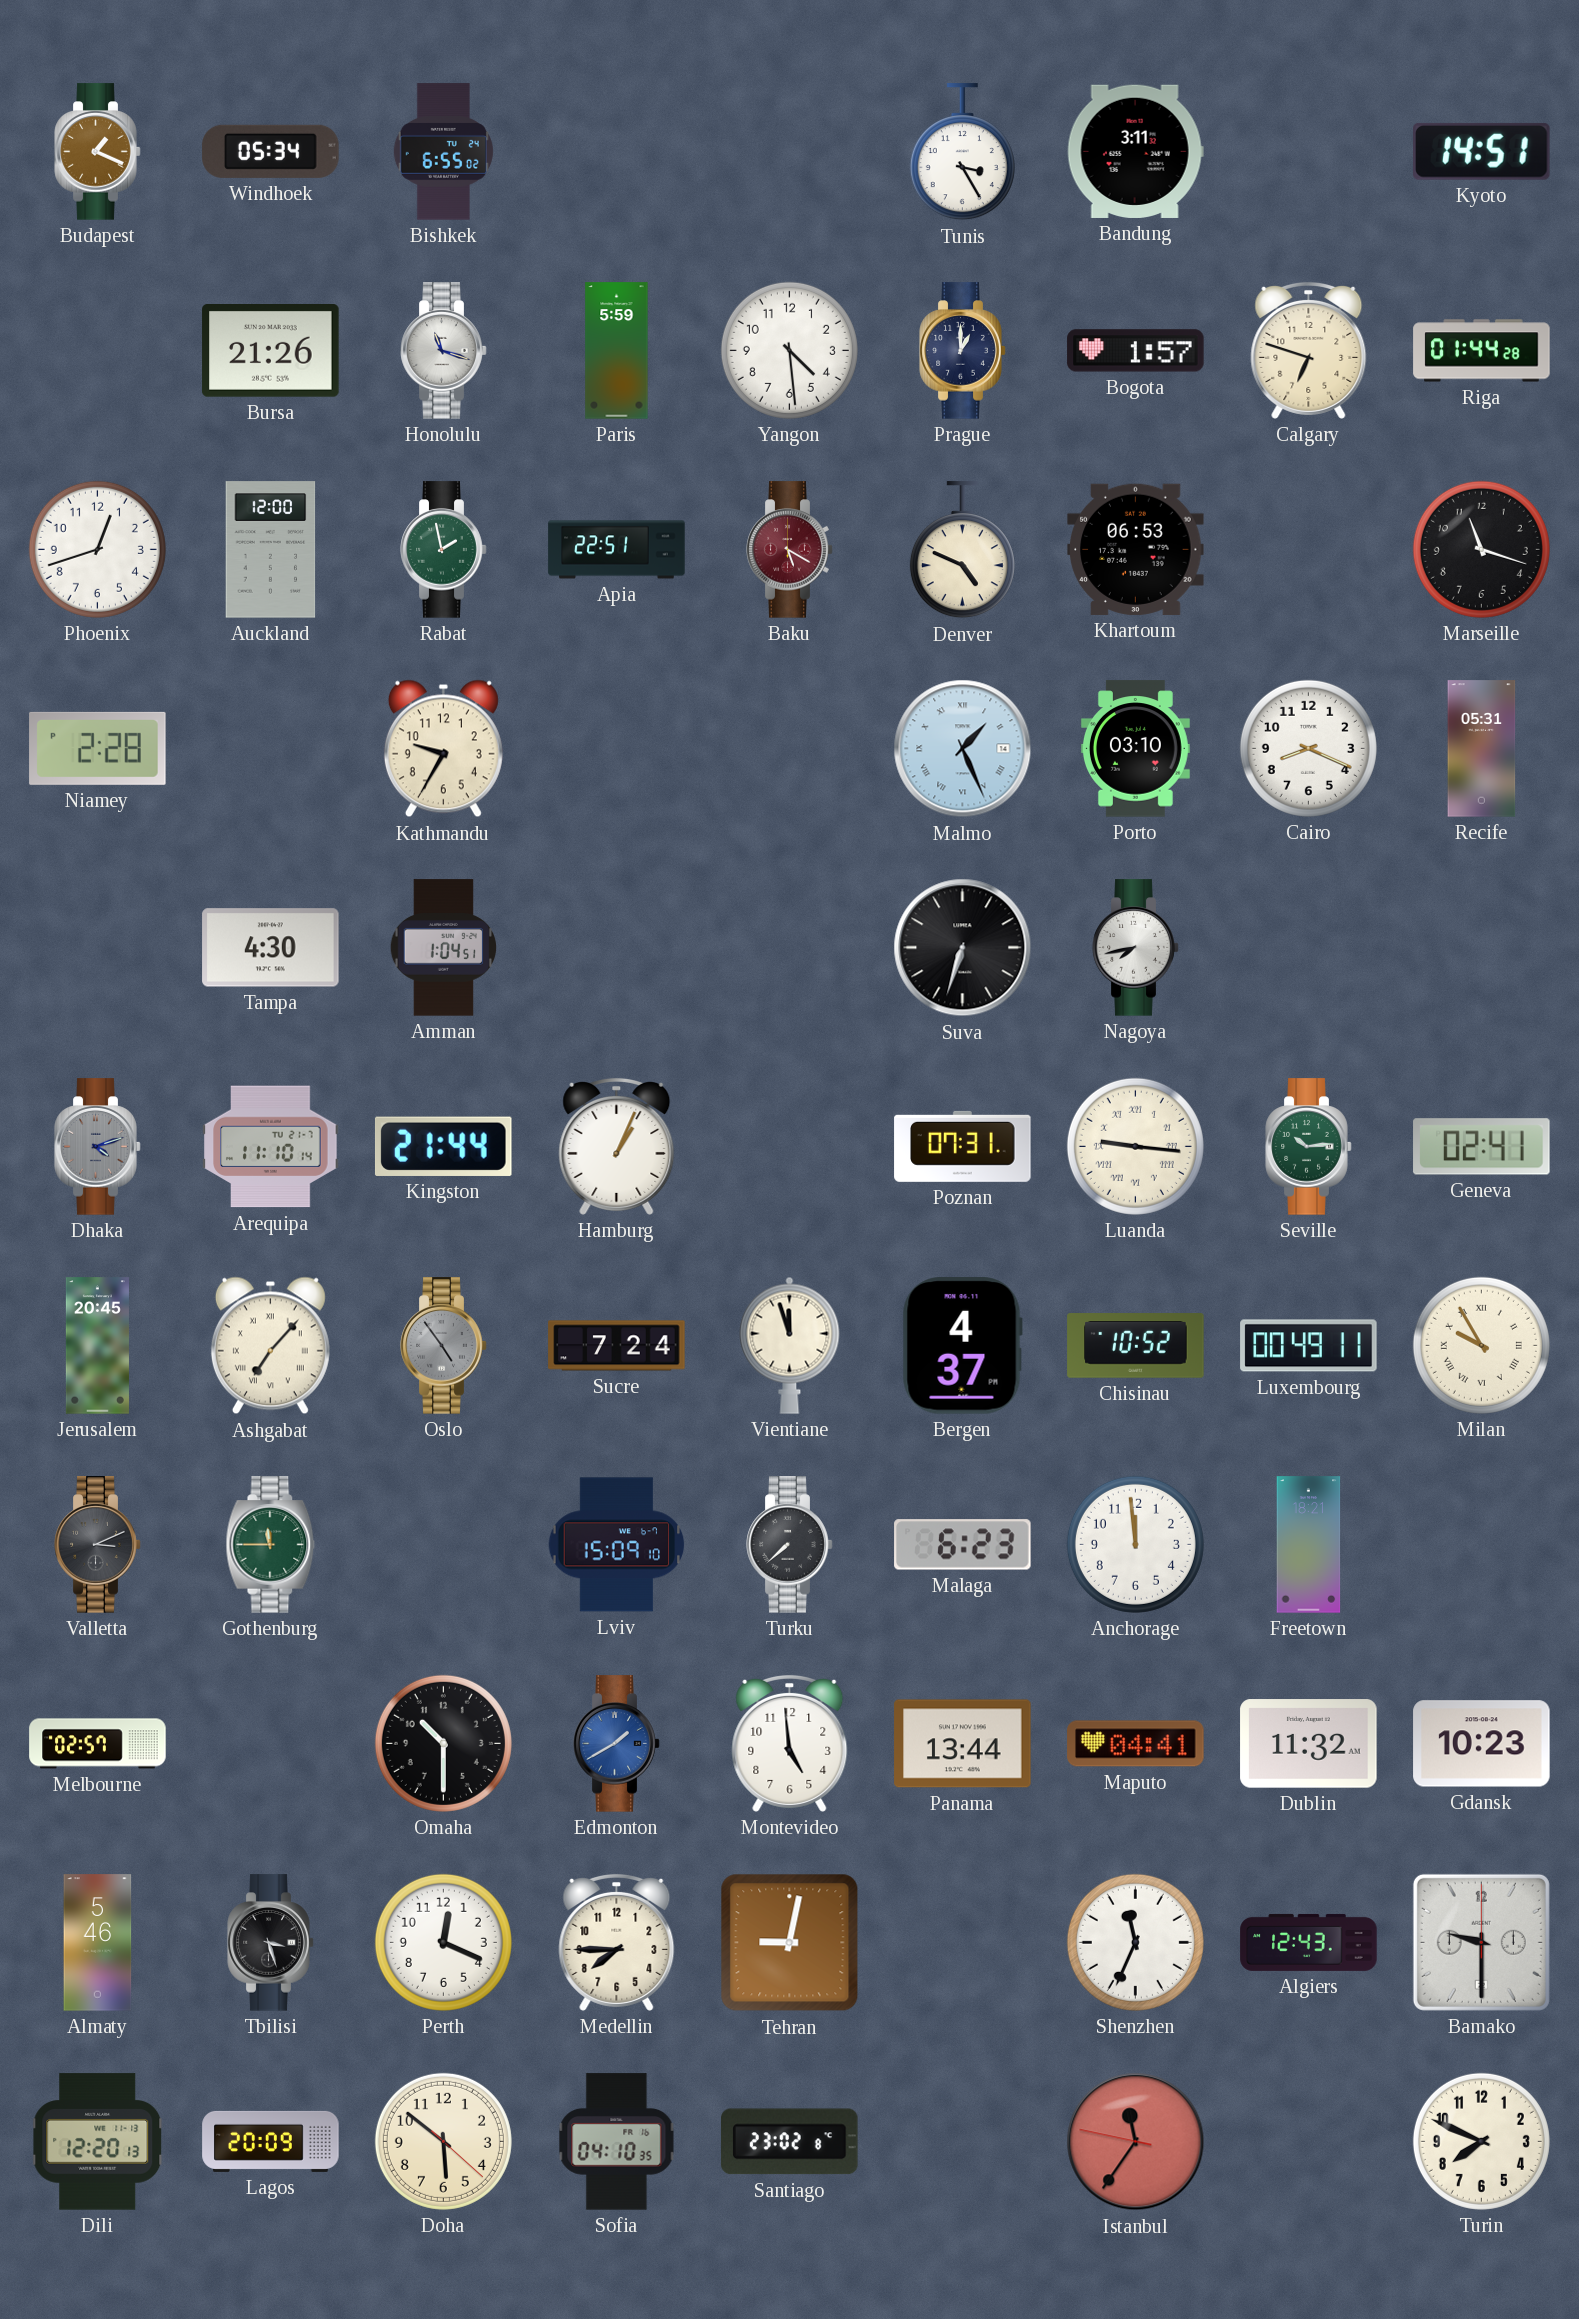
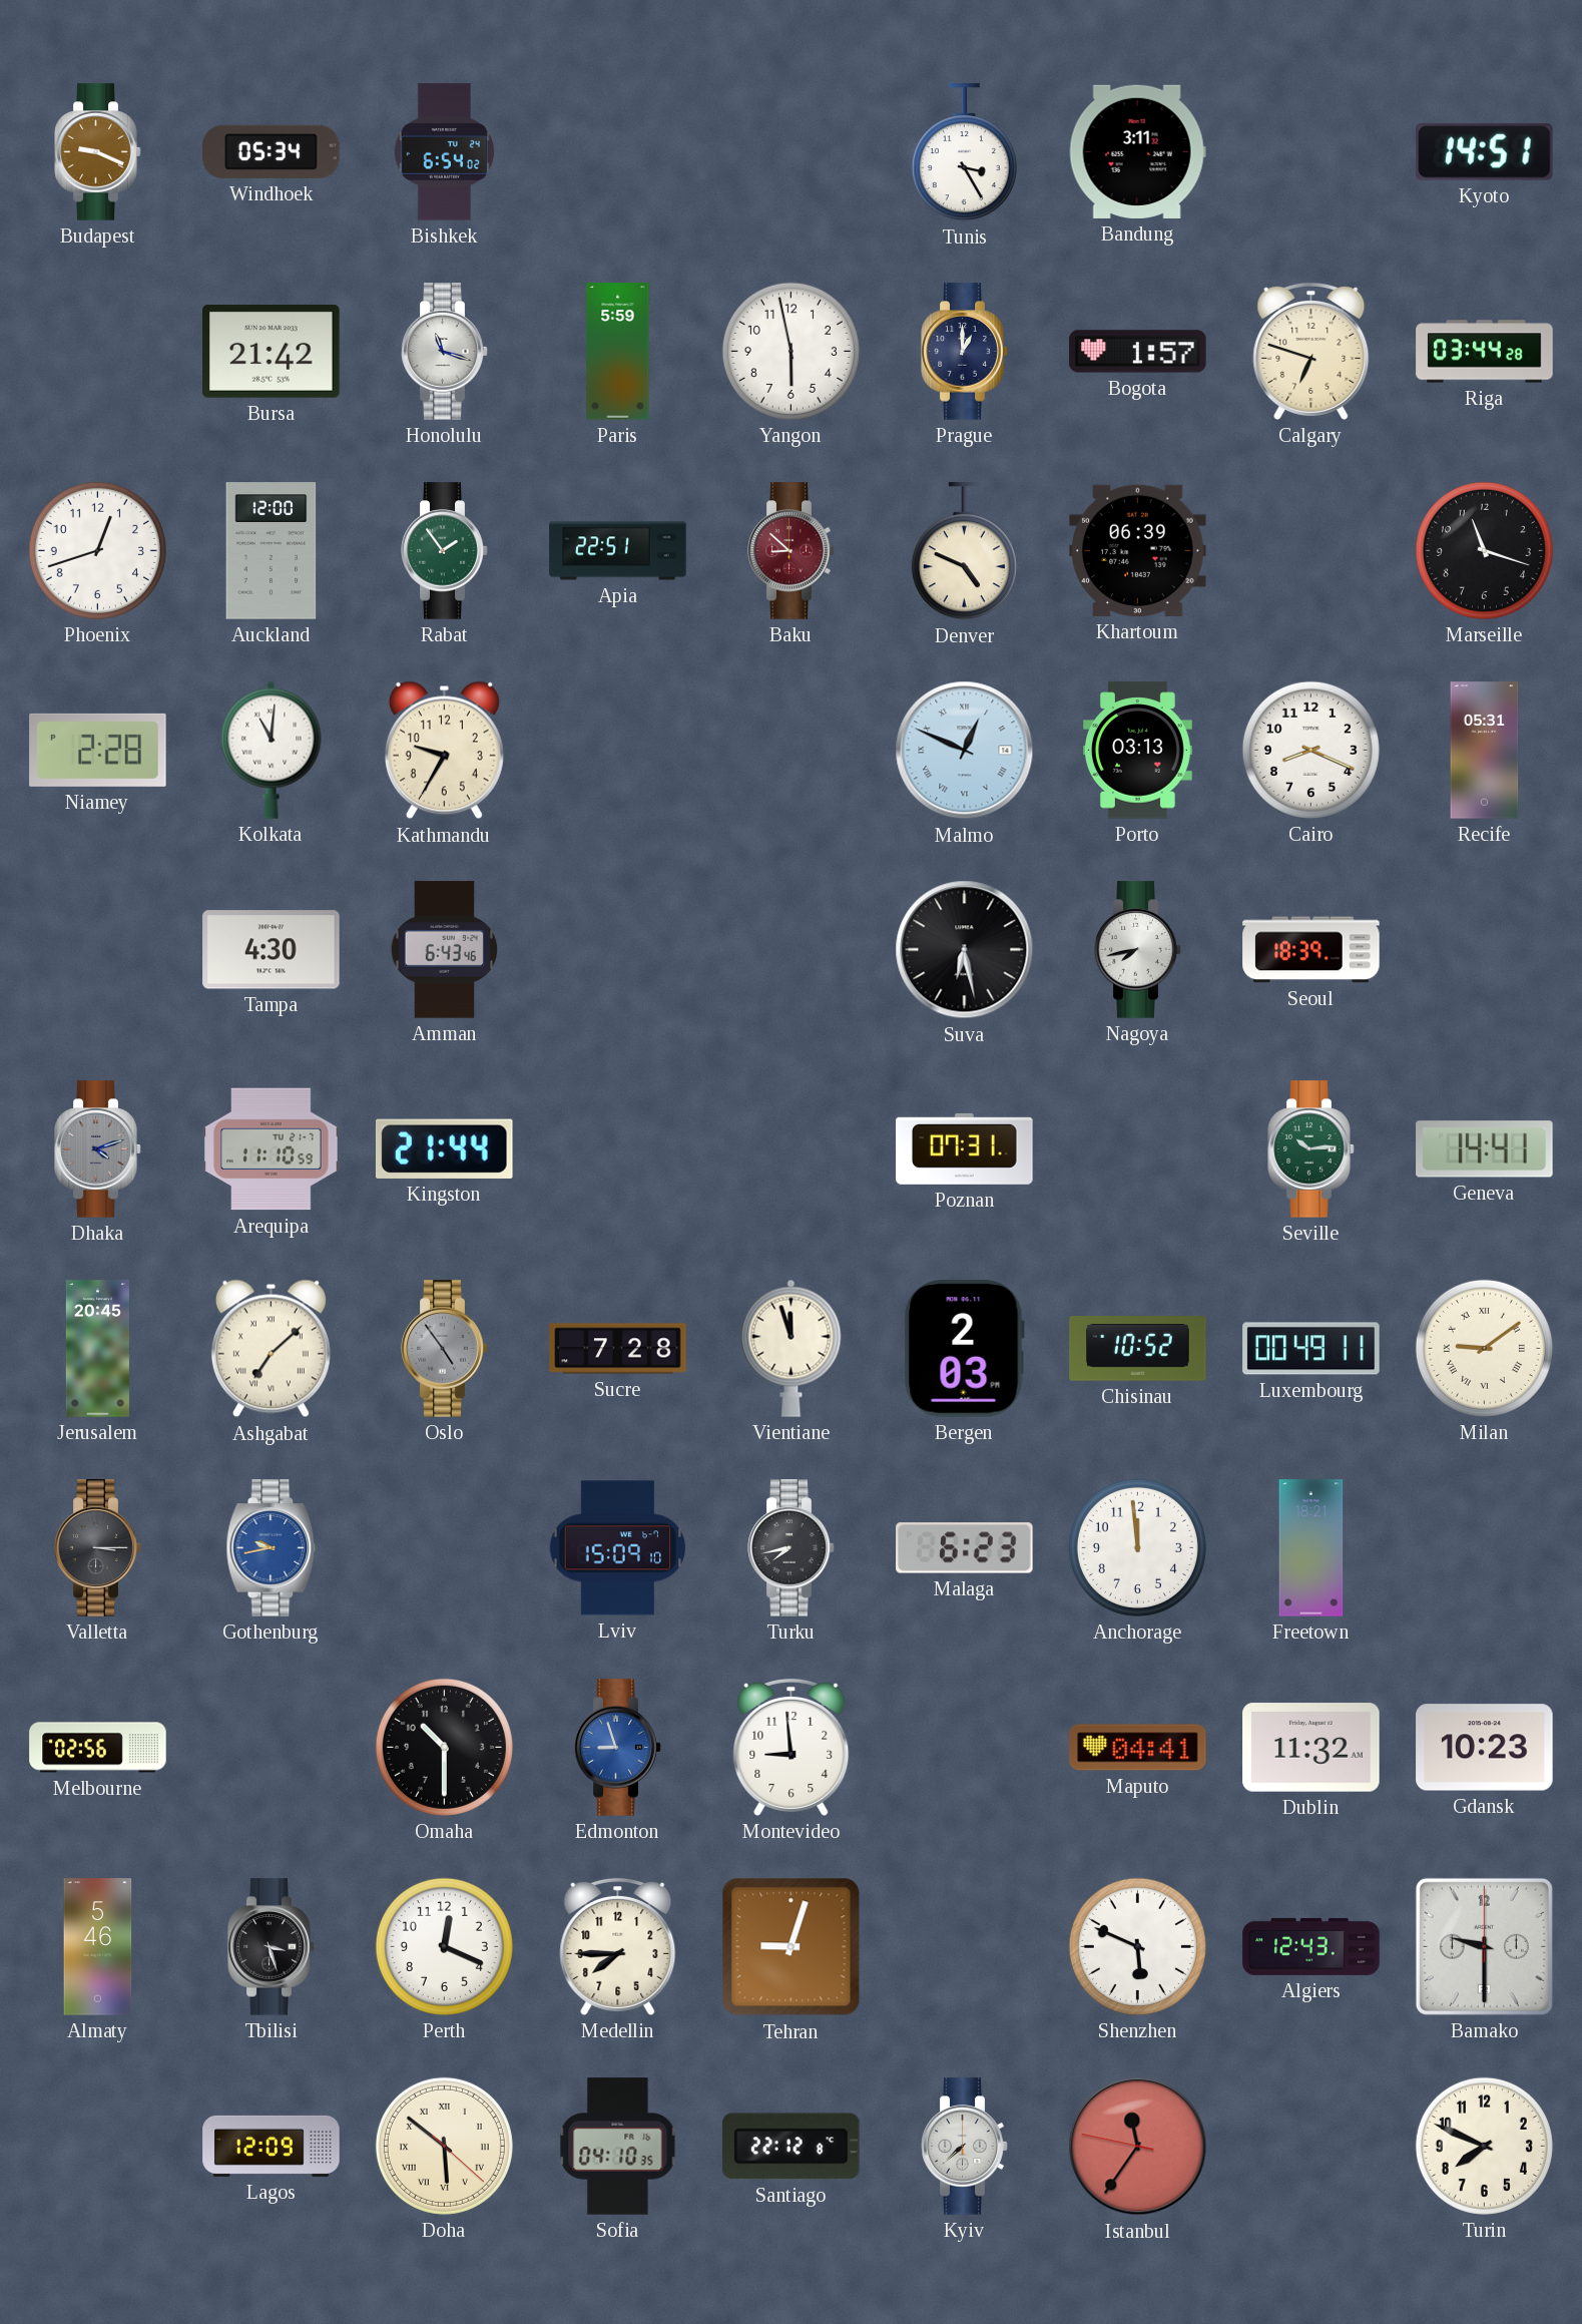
Budapest: 1:19 -> 9:19
Bishkek: 6:55 -> 6:54
Bursa: 21:26 -> 21:42
Yangon: 4:29 -> 5:58
Riga: 01:44 -> 03:44
Rabat: 1:58 -> 1:54
Baku: 5:20 -> 8:52
Khartoum: 06:53 -> 06:39
Kolkata: none -> 11:01
Malmo: 1:26 -> 12:49
Porto: 03:10 -> 03:13
Amman: 1:04 -> 6:43
Suva: 6:33 -> 6:28
Seoul: none -> 18:39
Arequipa: 11:10:14 -> 11:10:59
Hamburg: 1:04 -> none
Luanda: 9:16 -> none
Geneva: 02:41 -> 14:41
Ashgabat: 7:07 -> 7:08
Sucre: 7:24 -> 7:28
Bergen: 4:37 -> 2:03
Milan: 9:55 -> 9:09
Valletta: 3:11 -> 3:15
Gothenburg: 11:45 -> 9:43
Gothenburg dial: green -> blue
Turku: 7:38 -> 7:43
Melbourne: 02:57 -> 02:56
Edmonton: 1:40 -> 8:57
Montevideo: 4:59 -> 8:59
Panama: 13:44 -> none
Tehran: 9:02 -> 9:03
Shenzhen: 11:34 -> 5:49
Dili: 12:20 -> none
Lagos: 20:09 -> 12:09
Doha numerals: Arabic -> Roman
Santiago: 23:02 -> 22:12
Kyiv: none -> 7:38
